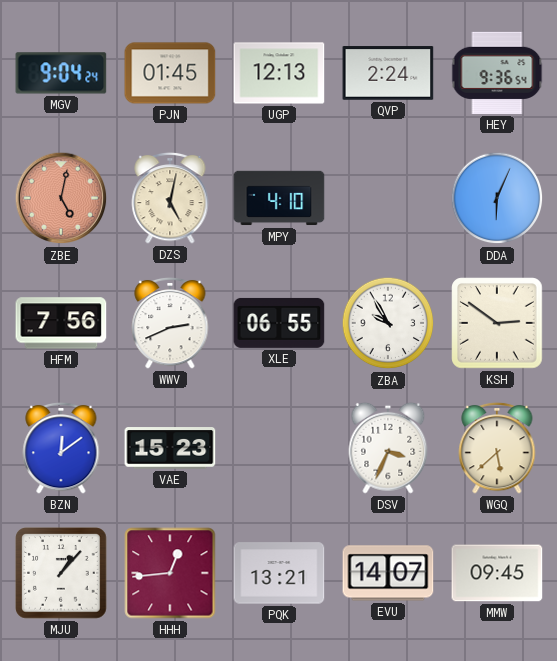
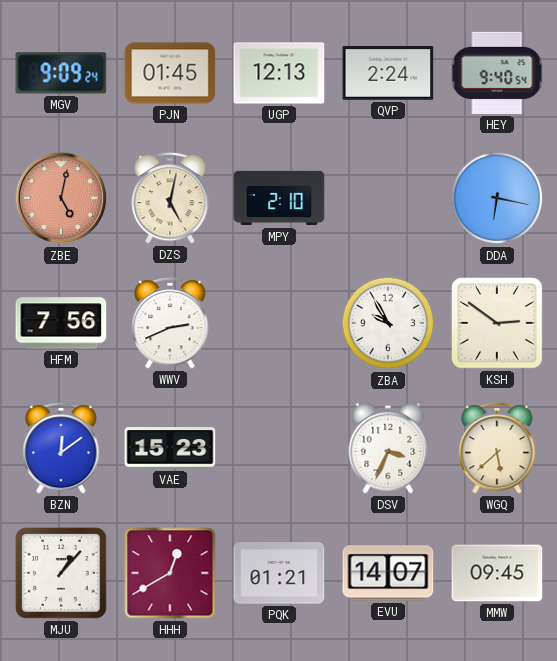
MGV: 9:04 -> 9:09
HEY: 9:36 -> 9:40
MPY: 4:10 -> 2:10
DDA: 6:04 -> 6:17
XLE: 06:55 -> none
HHH: 12:44 -> 12:40
PQK: 13:21 -> 01:21
